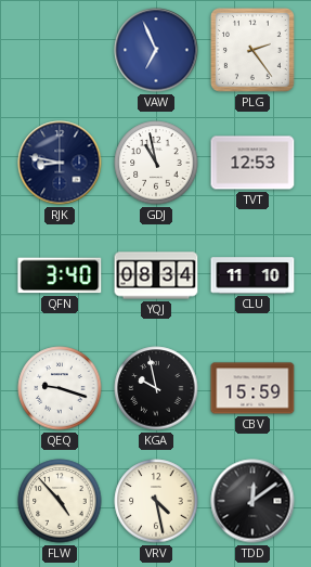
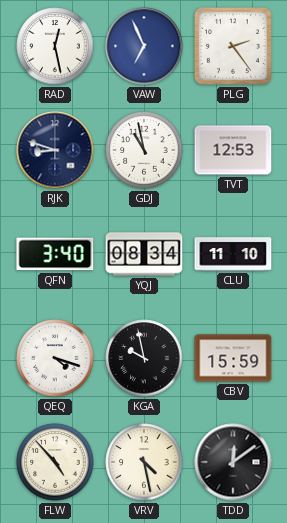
RAD: none -> 12:28
RJK: 8:47 -> 8:48
QEQ: 9:18 -> 4:18
